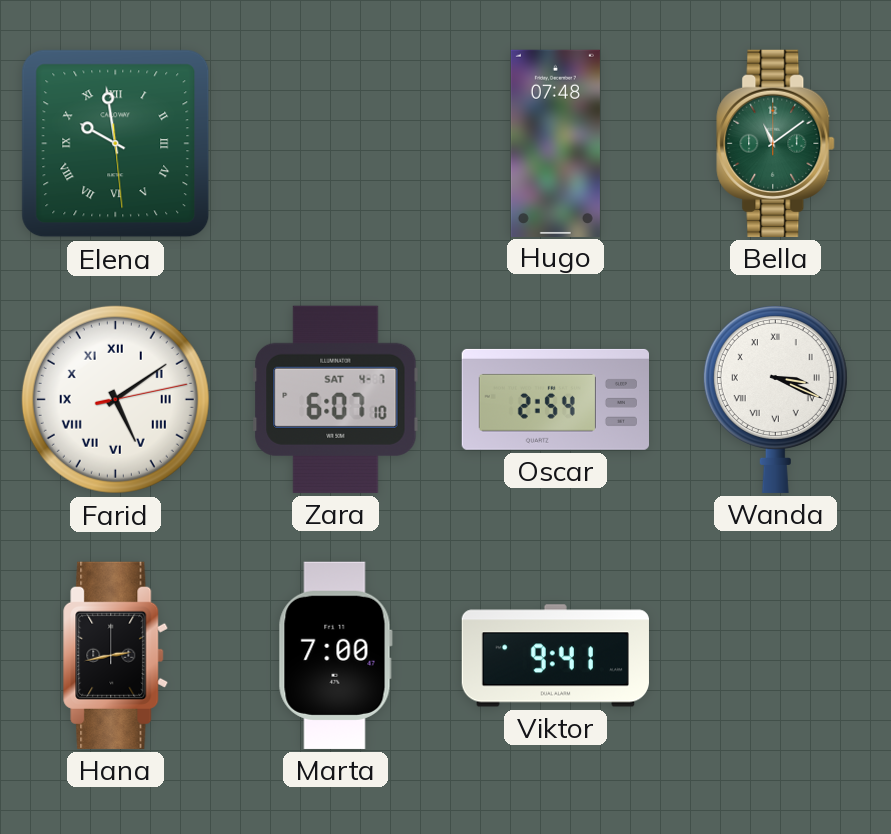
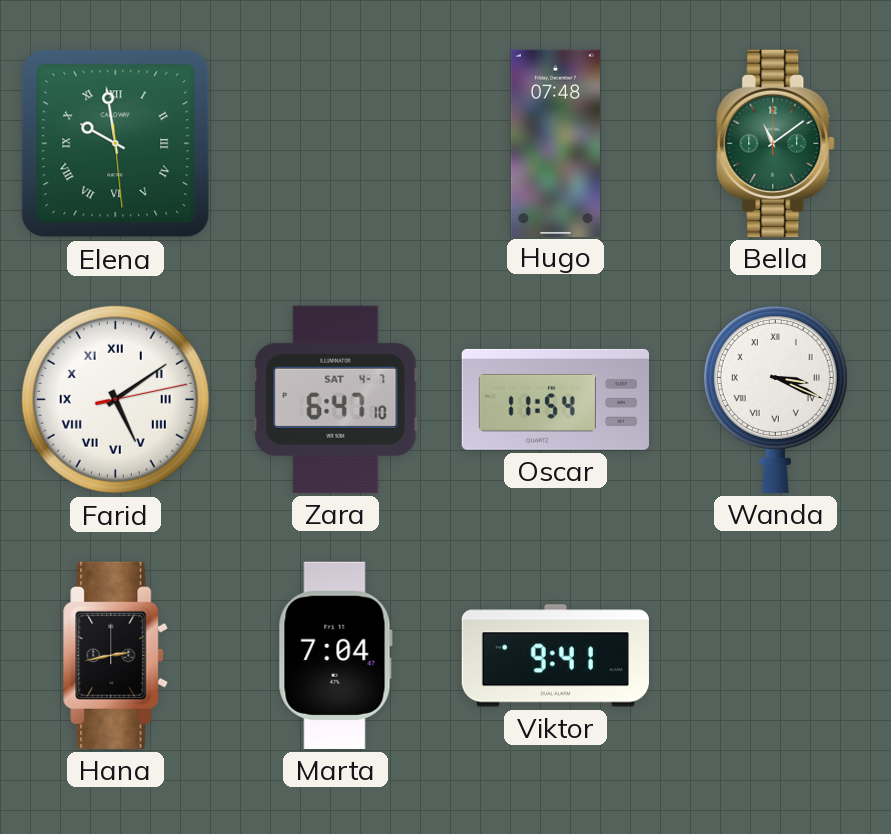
Zara: 6:07 -> 6:47
Oscar: 2:54 -> 11:54
Marta: 7:00 -> 7:04
